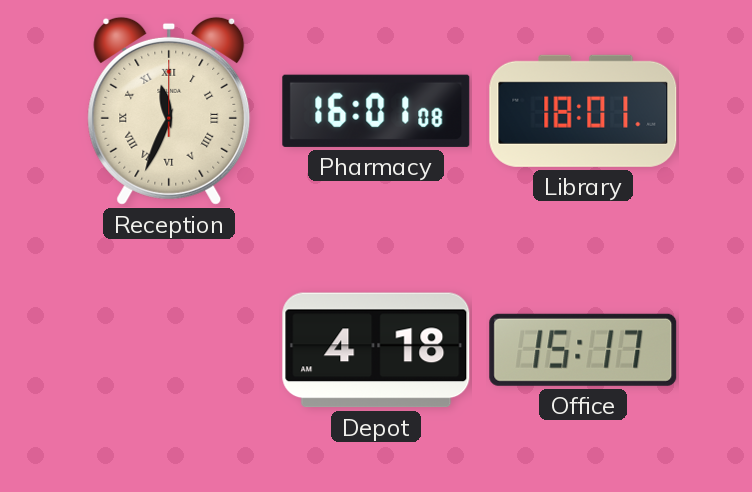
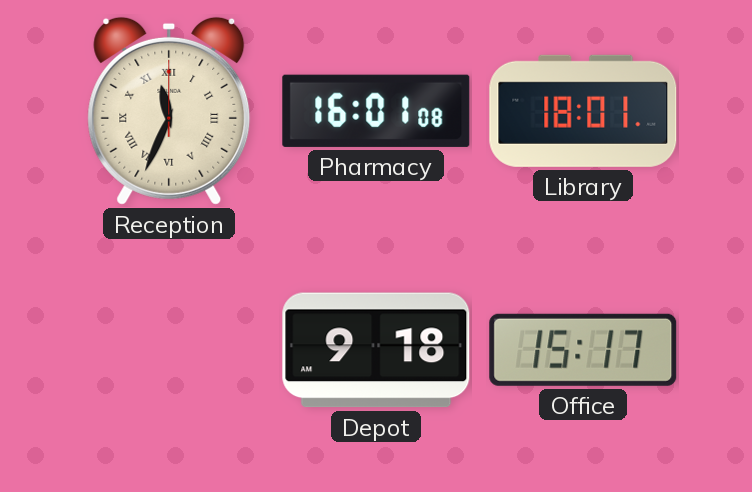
Depot: 4:18 -> 9:18
